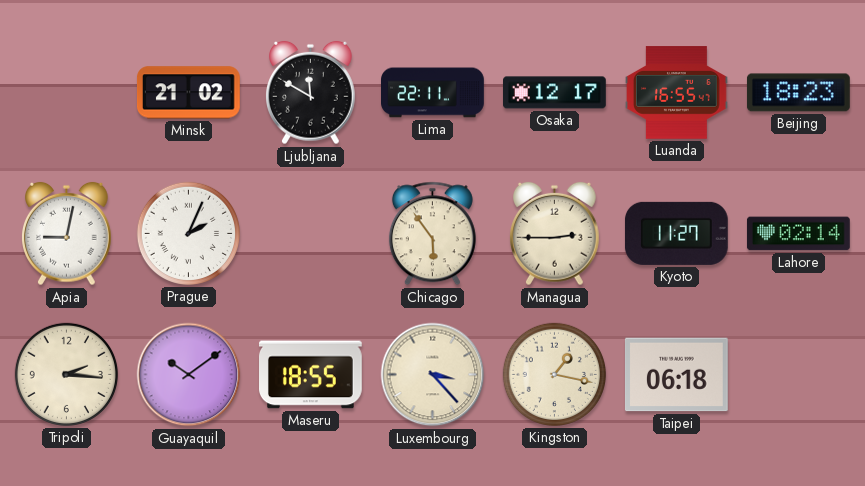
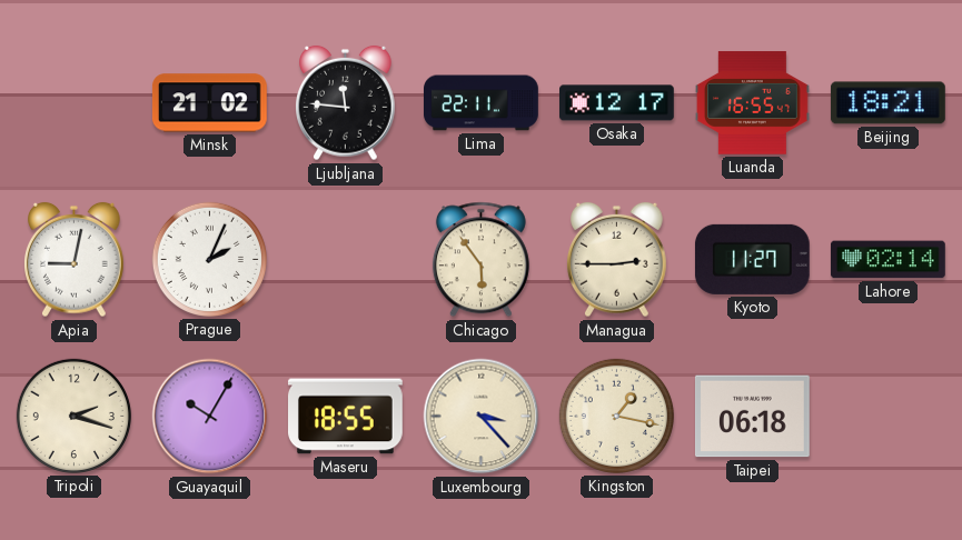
Ljubljana: 11:50 -> 11:46
Beijing: 18:23 -> 18:21
Tripoli: 2:16 -> 2:18
Guayaquil: 10:09 -> 10:05
